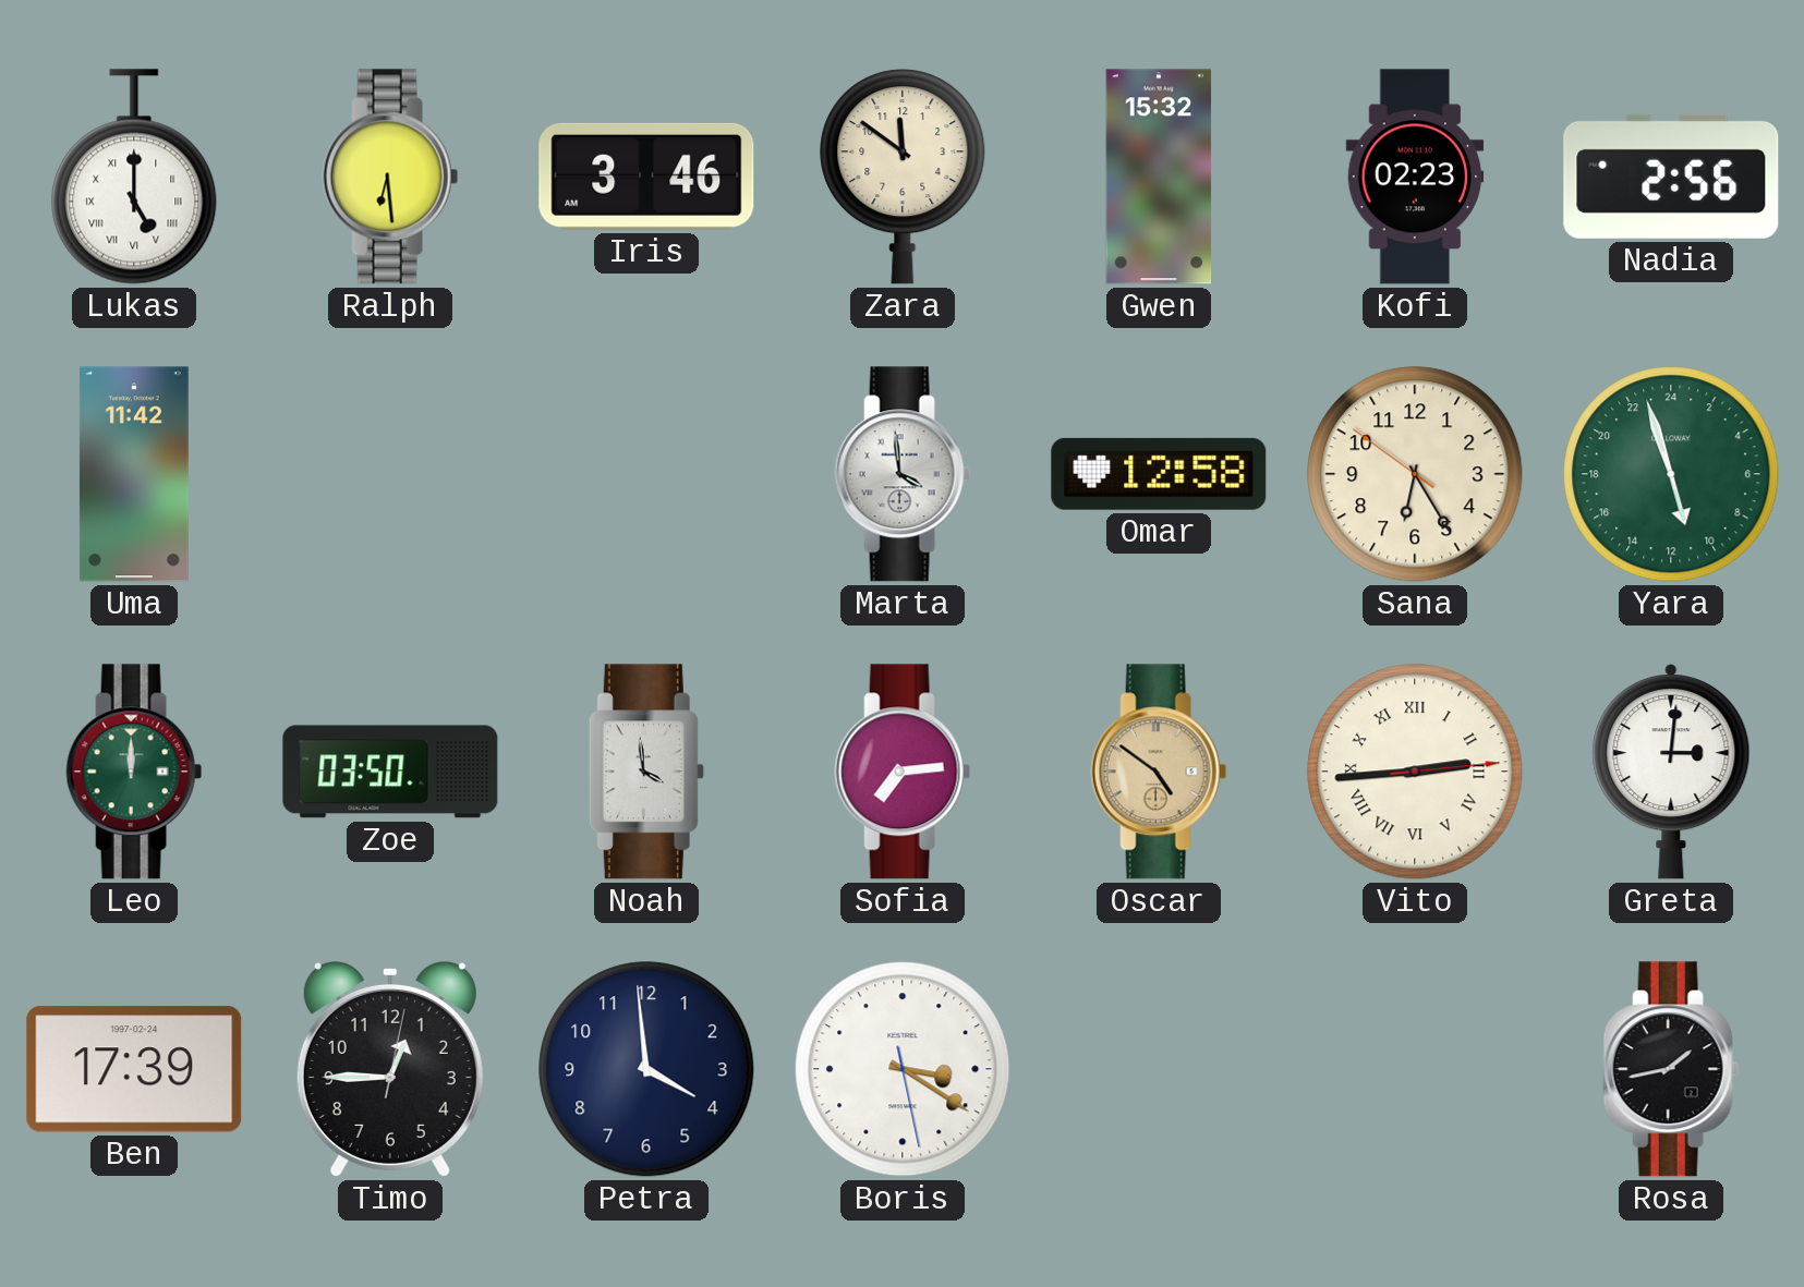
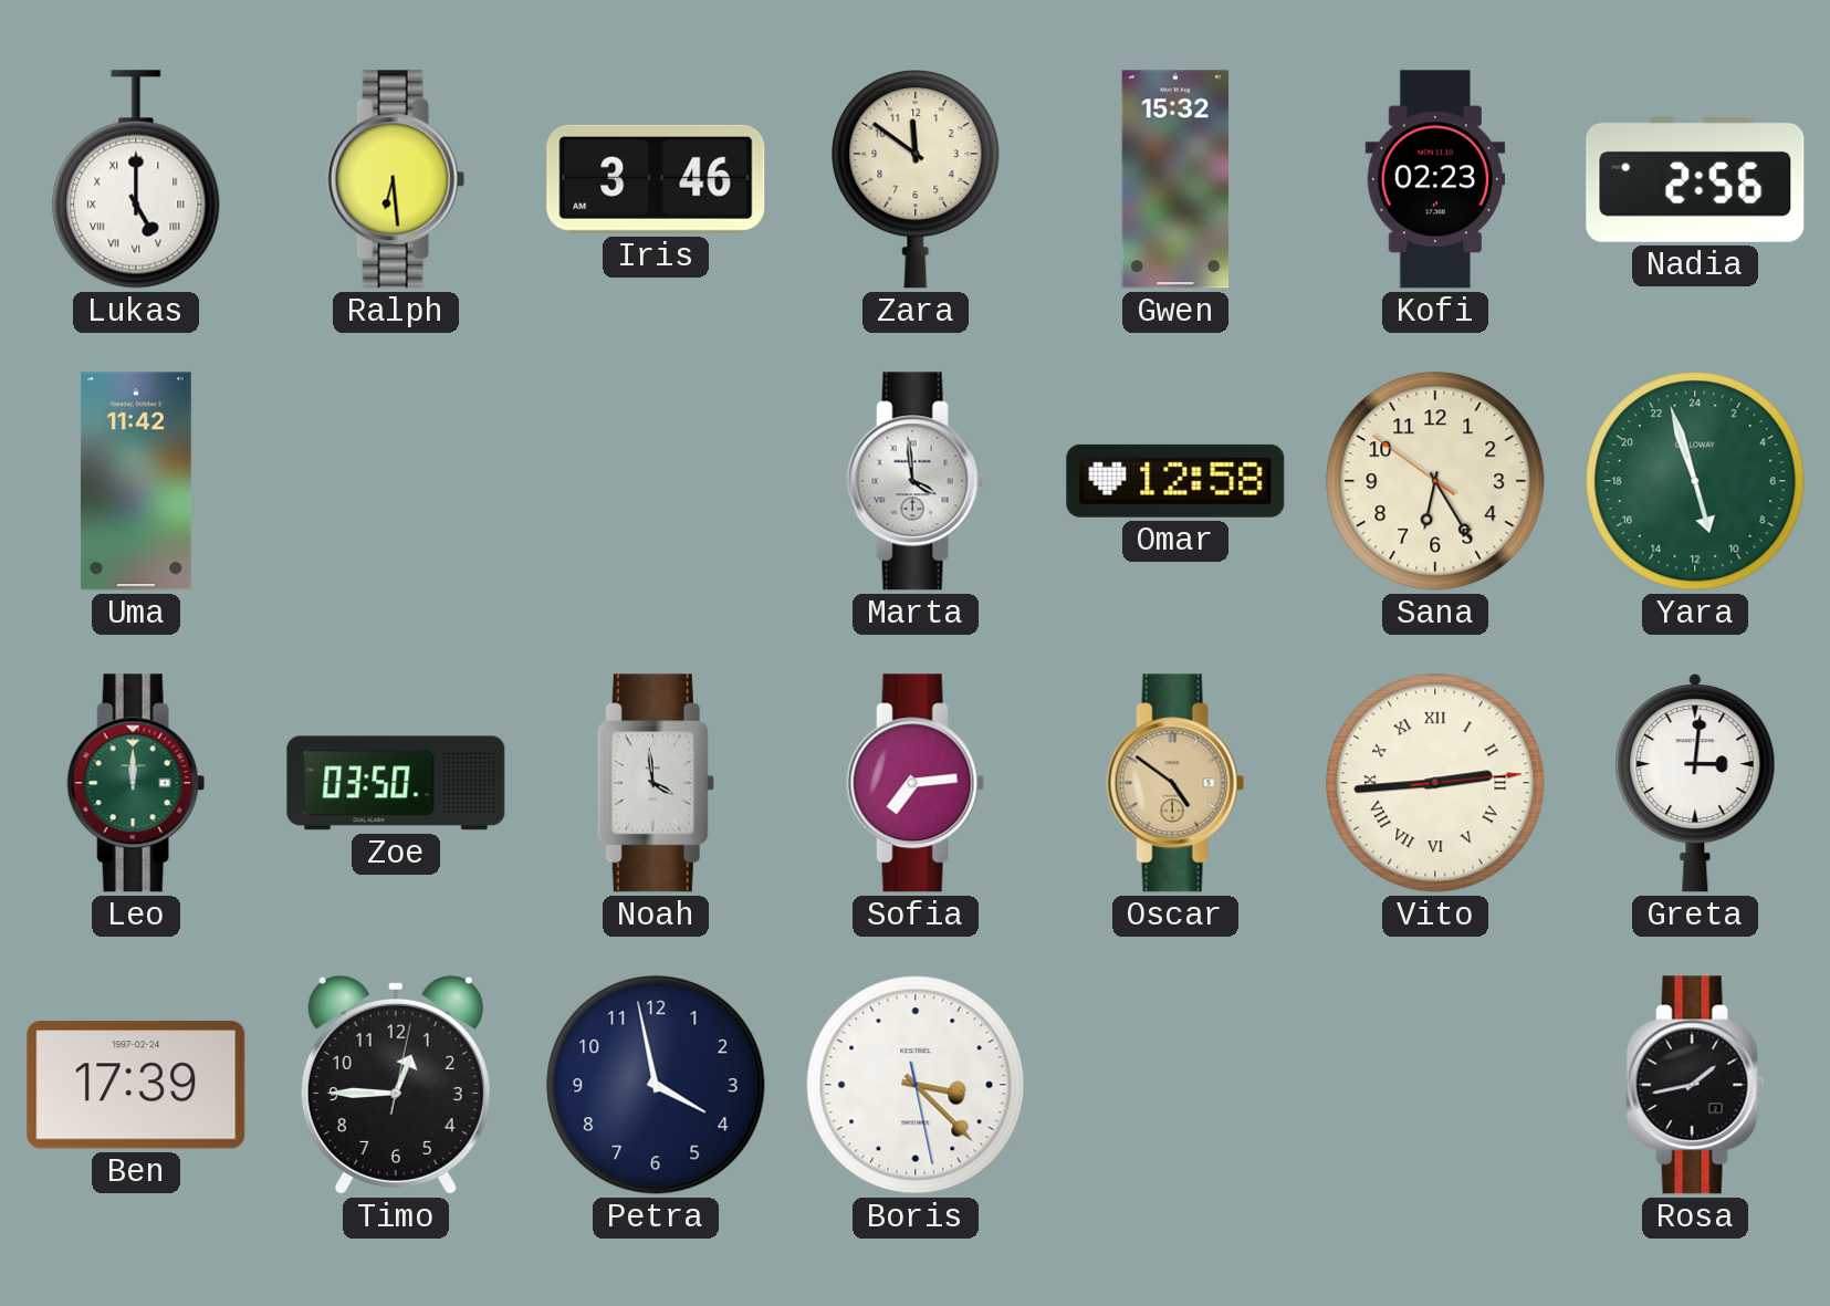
Petra: 3:59 -> 3:58
Boris: 3:20 -> 3:22
